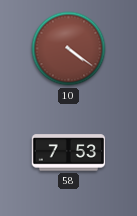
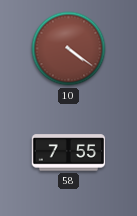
58: 7:53 -> 7:55
